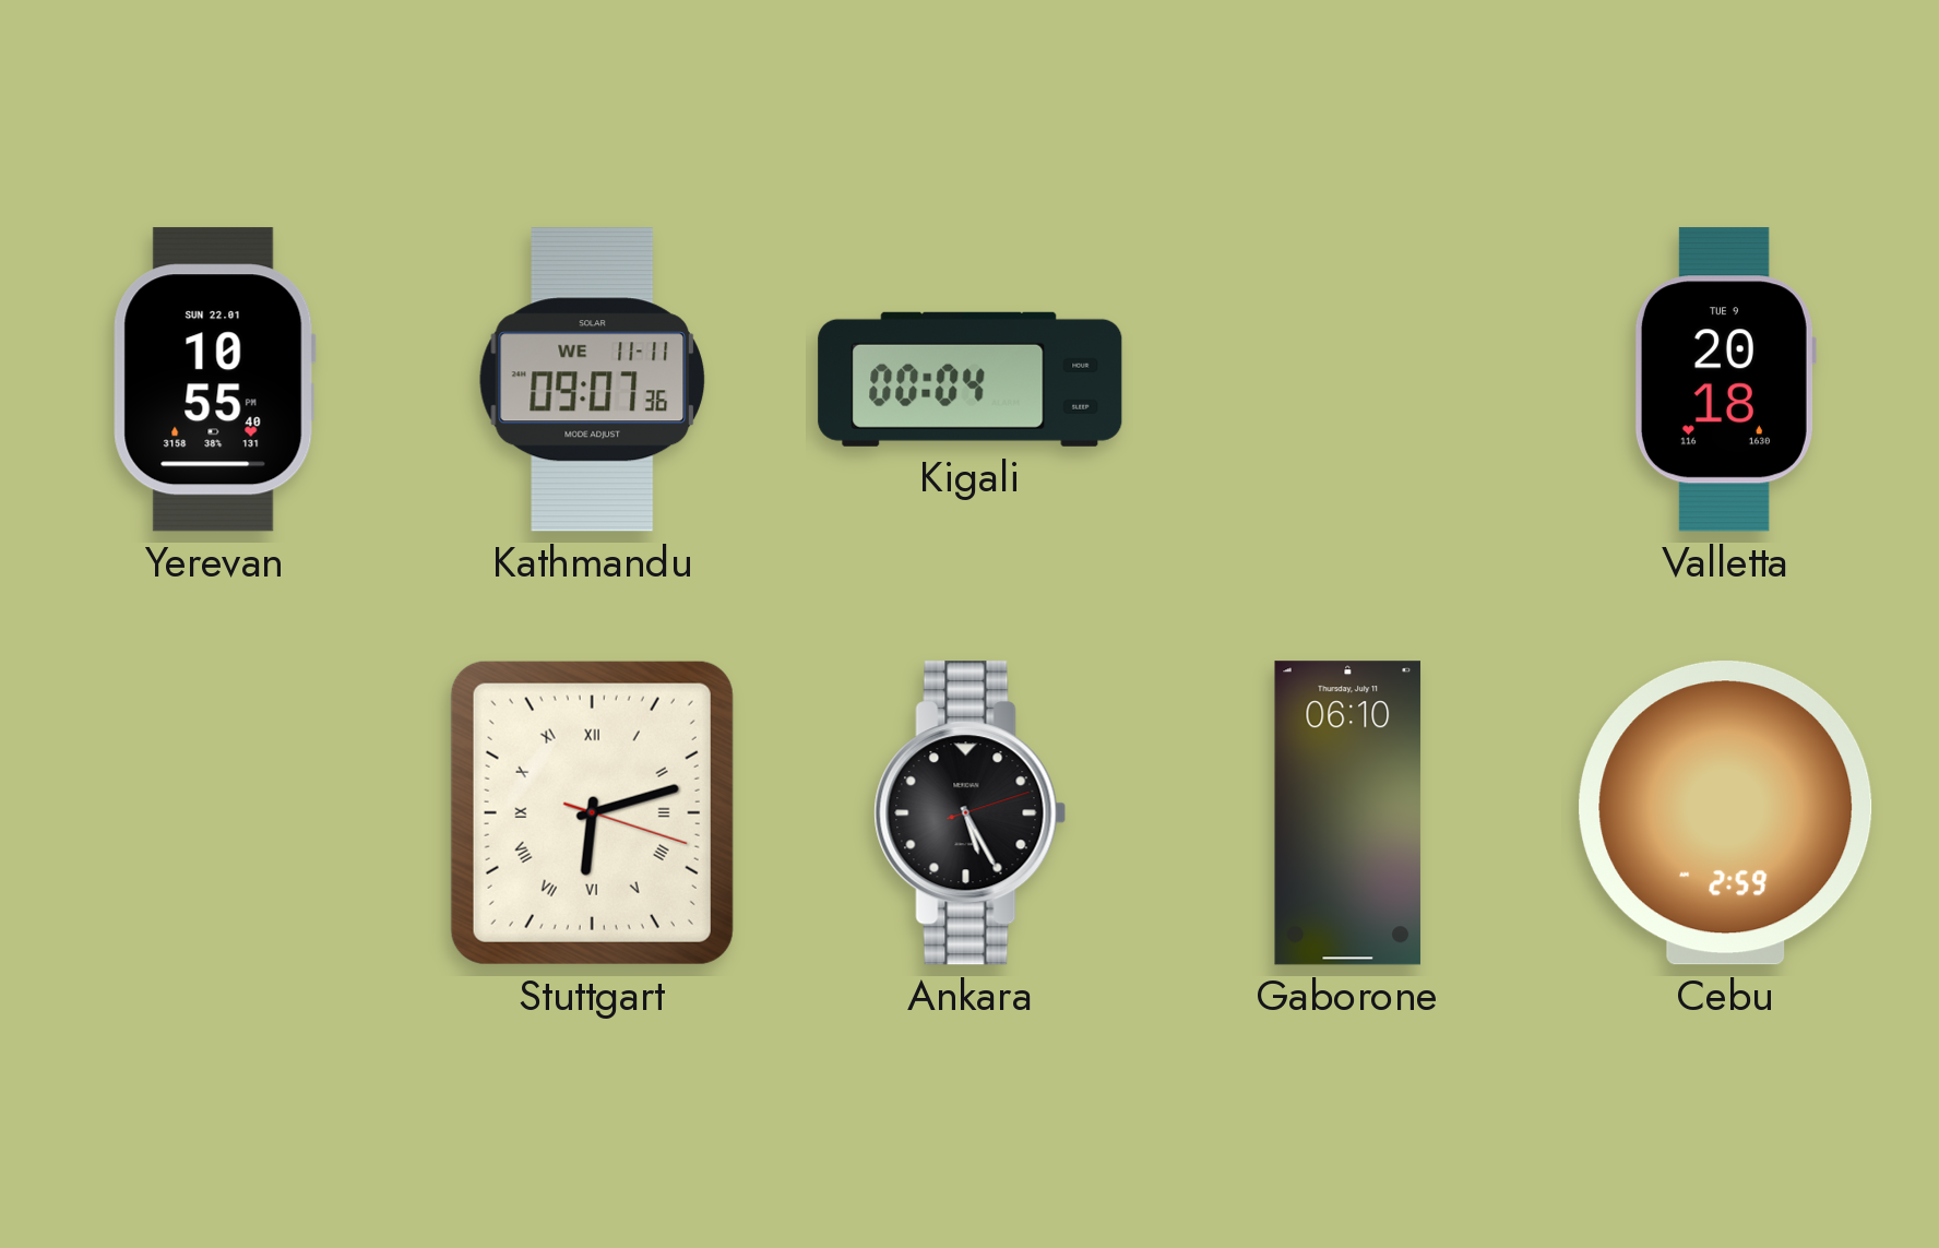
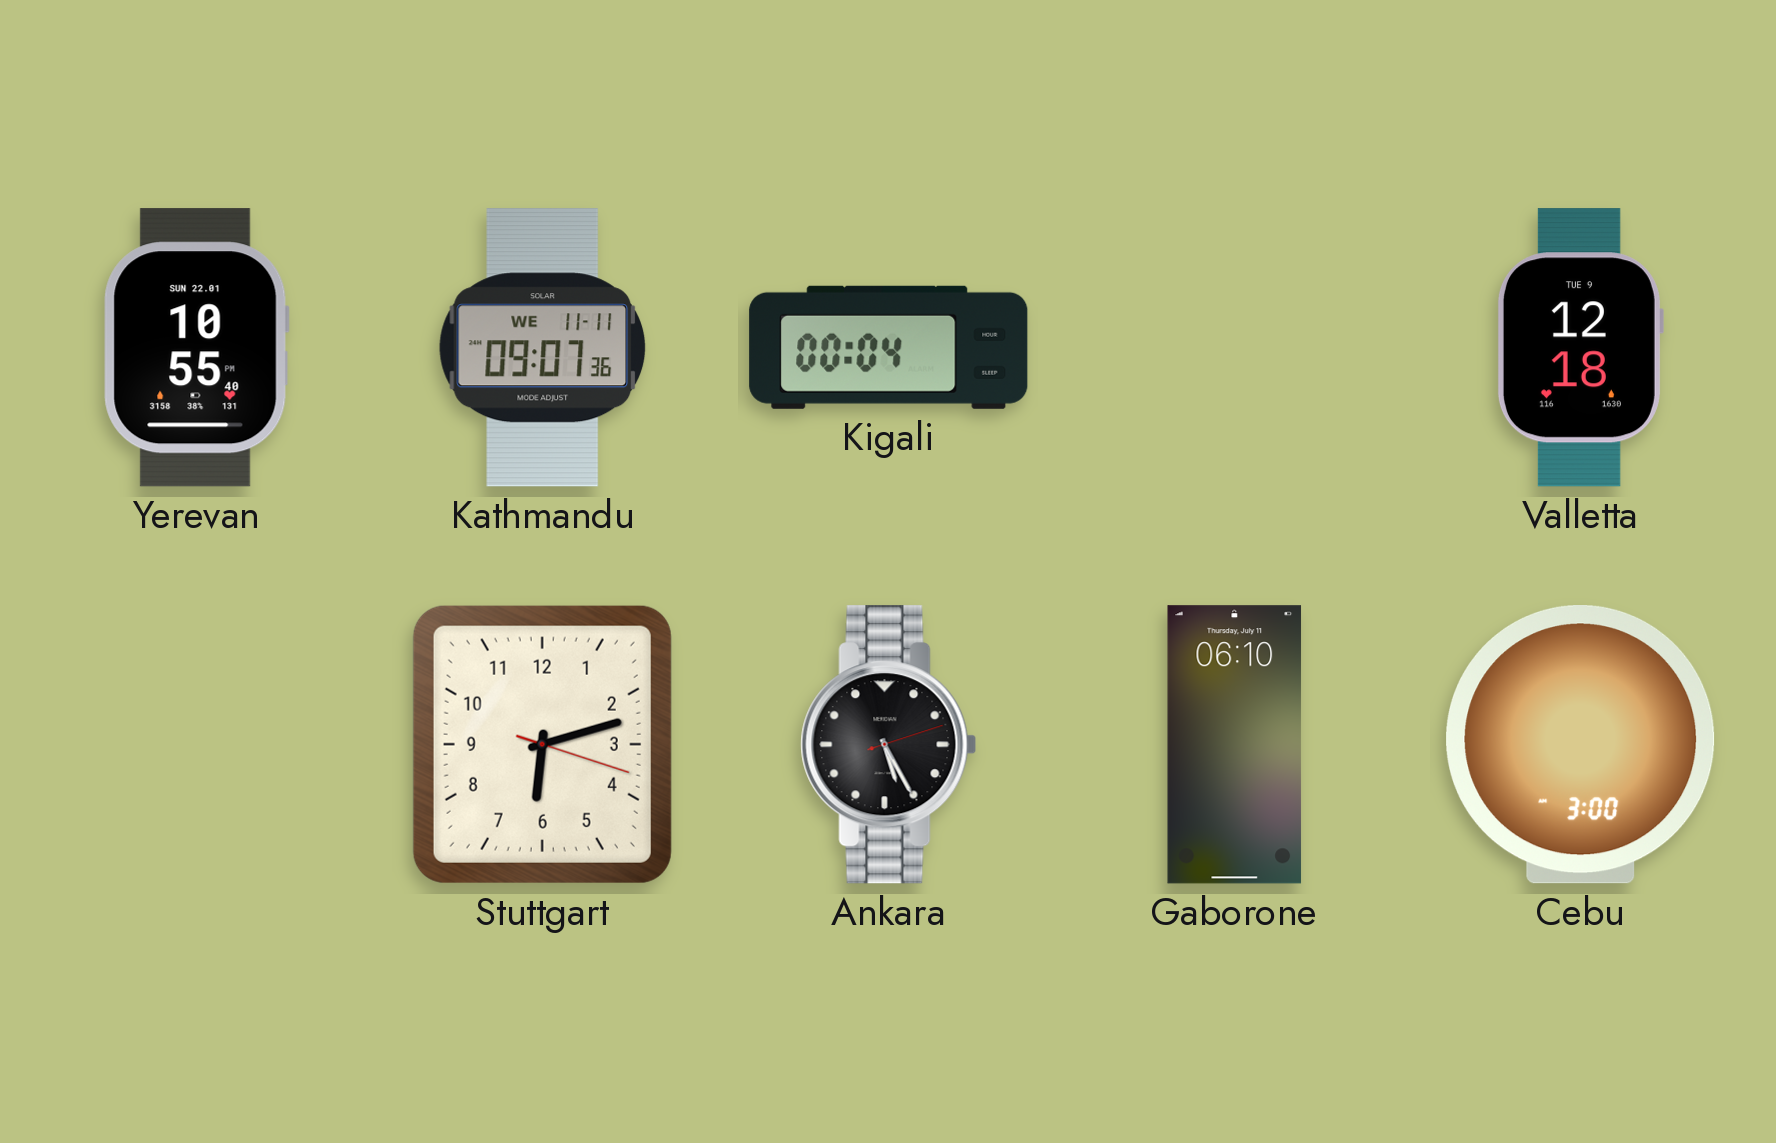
Valletta: 20:18 -> 12:18
Stuttgart numerals: Roman -> Arabic
Cebu: 2:59 -> 3:00
